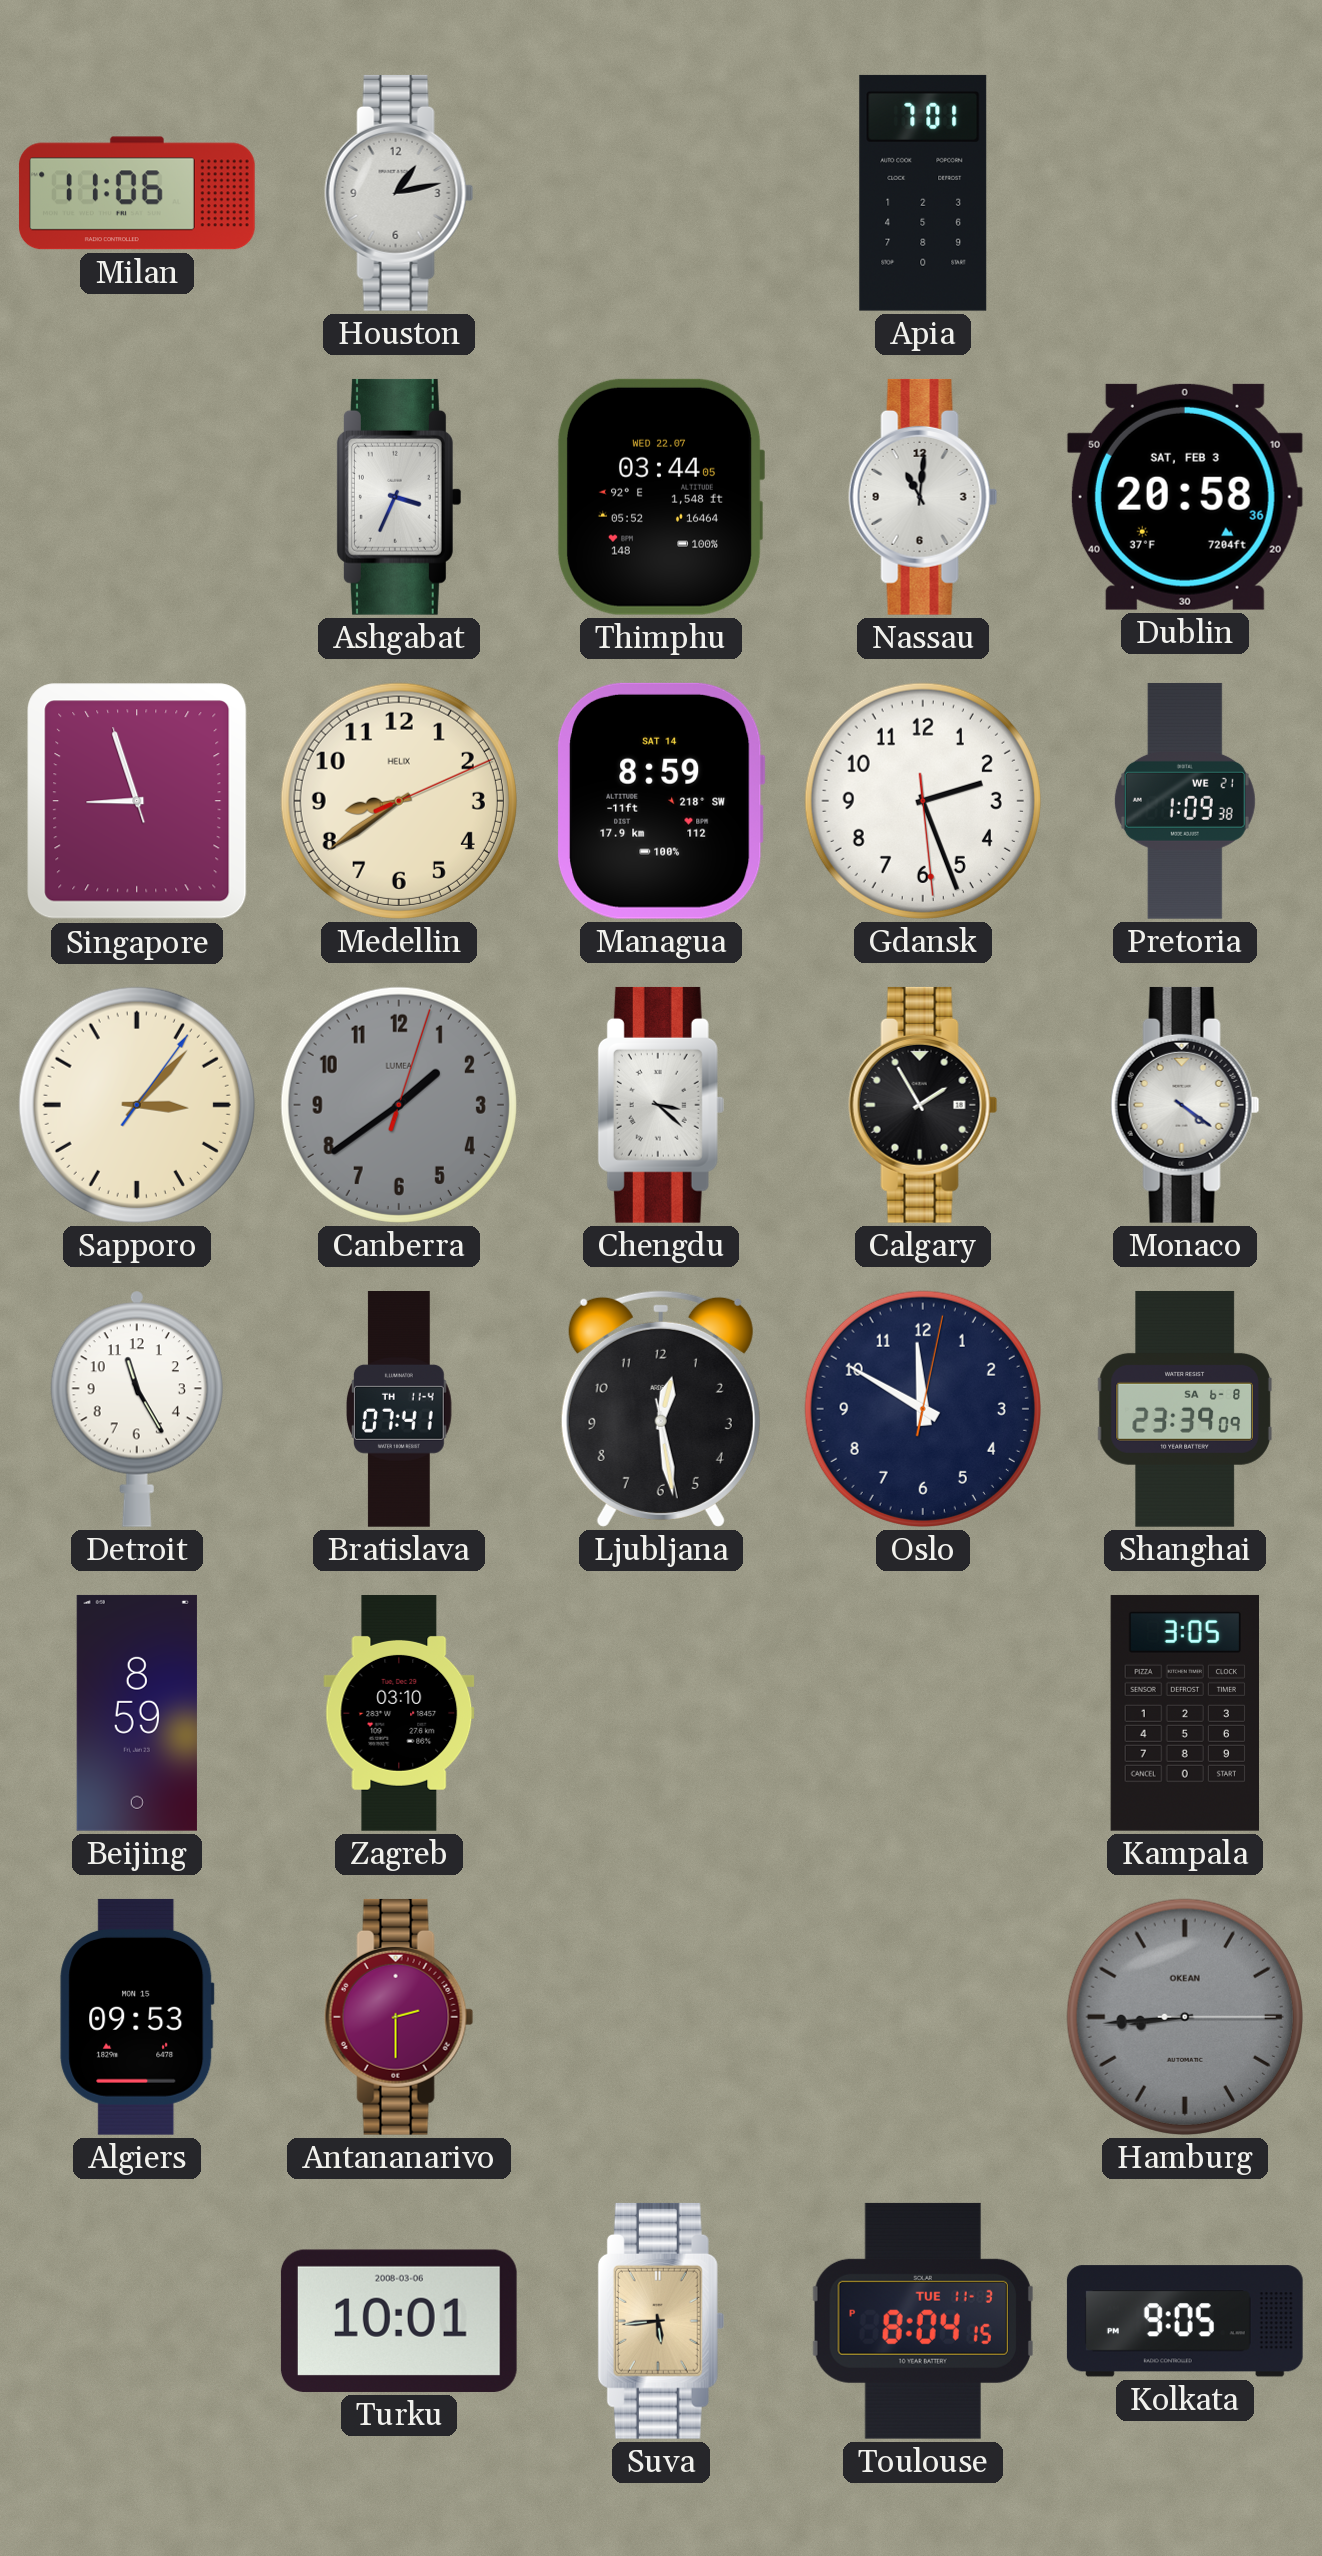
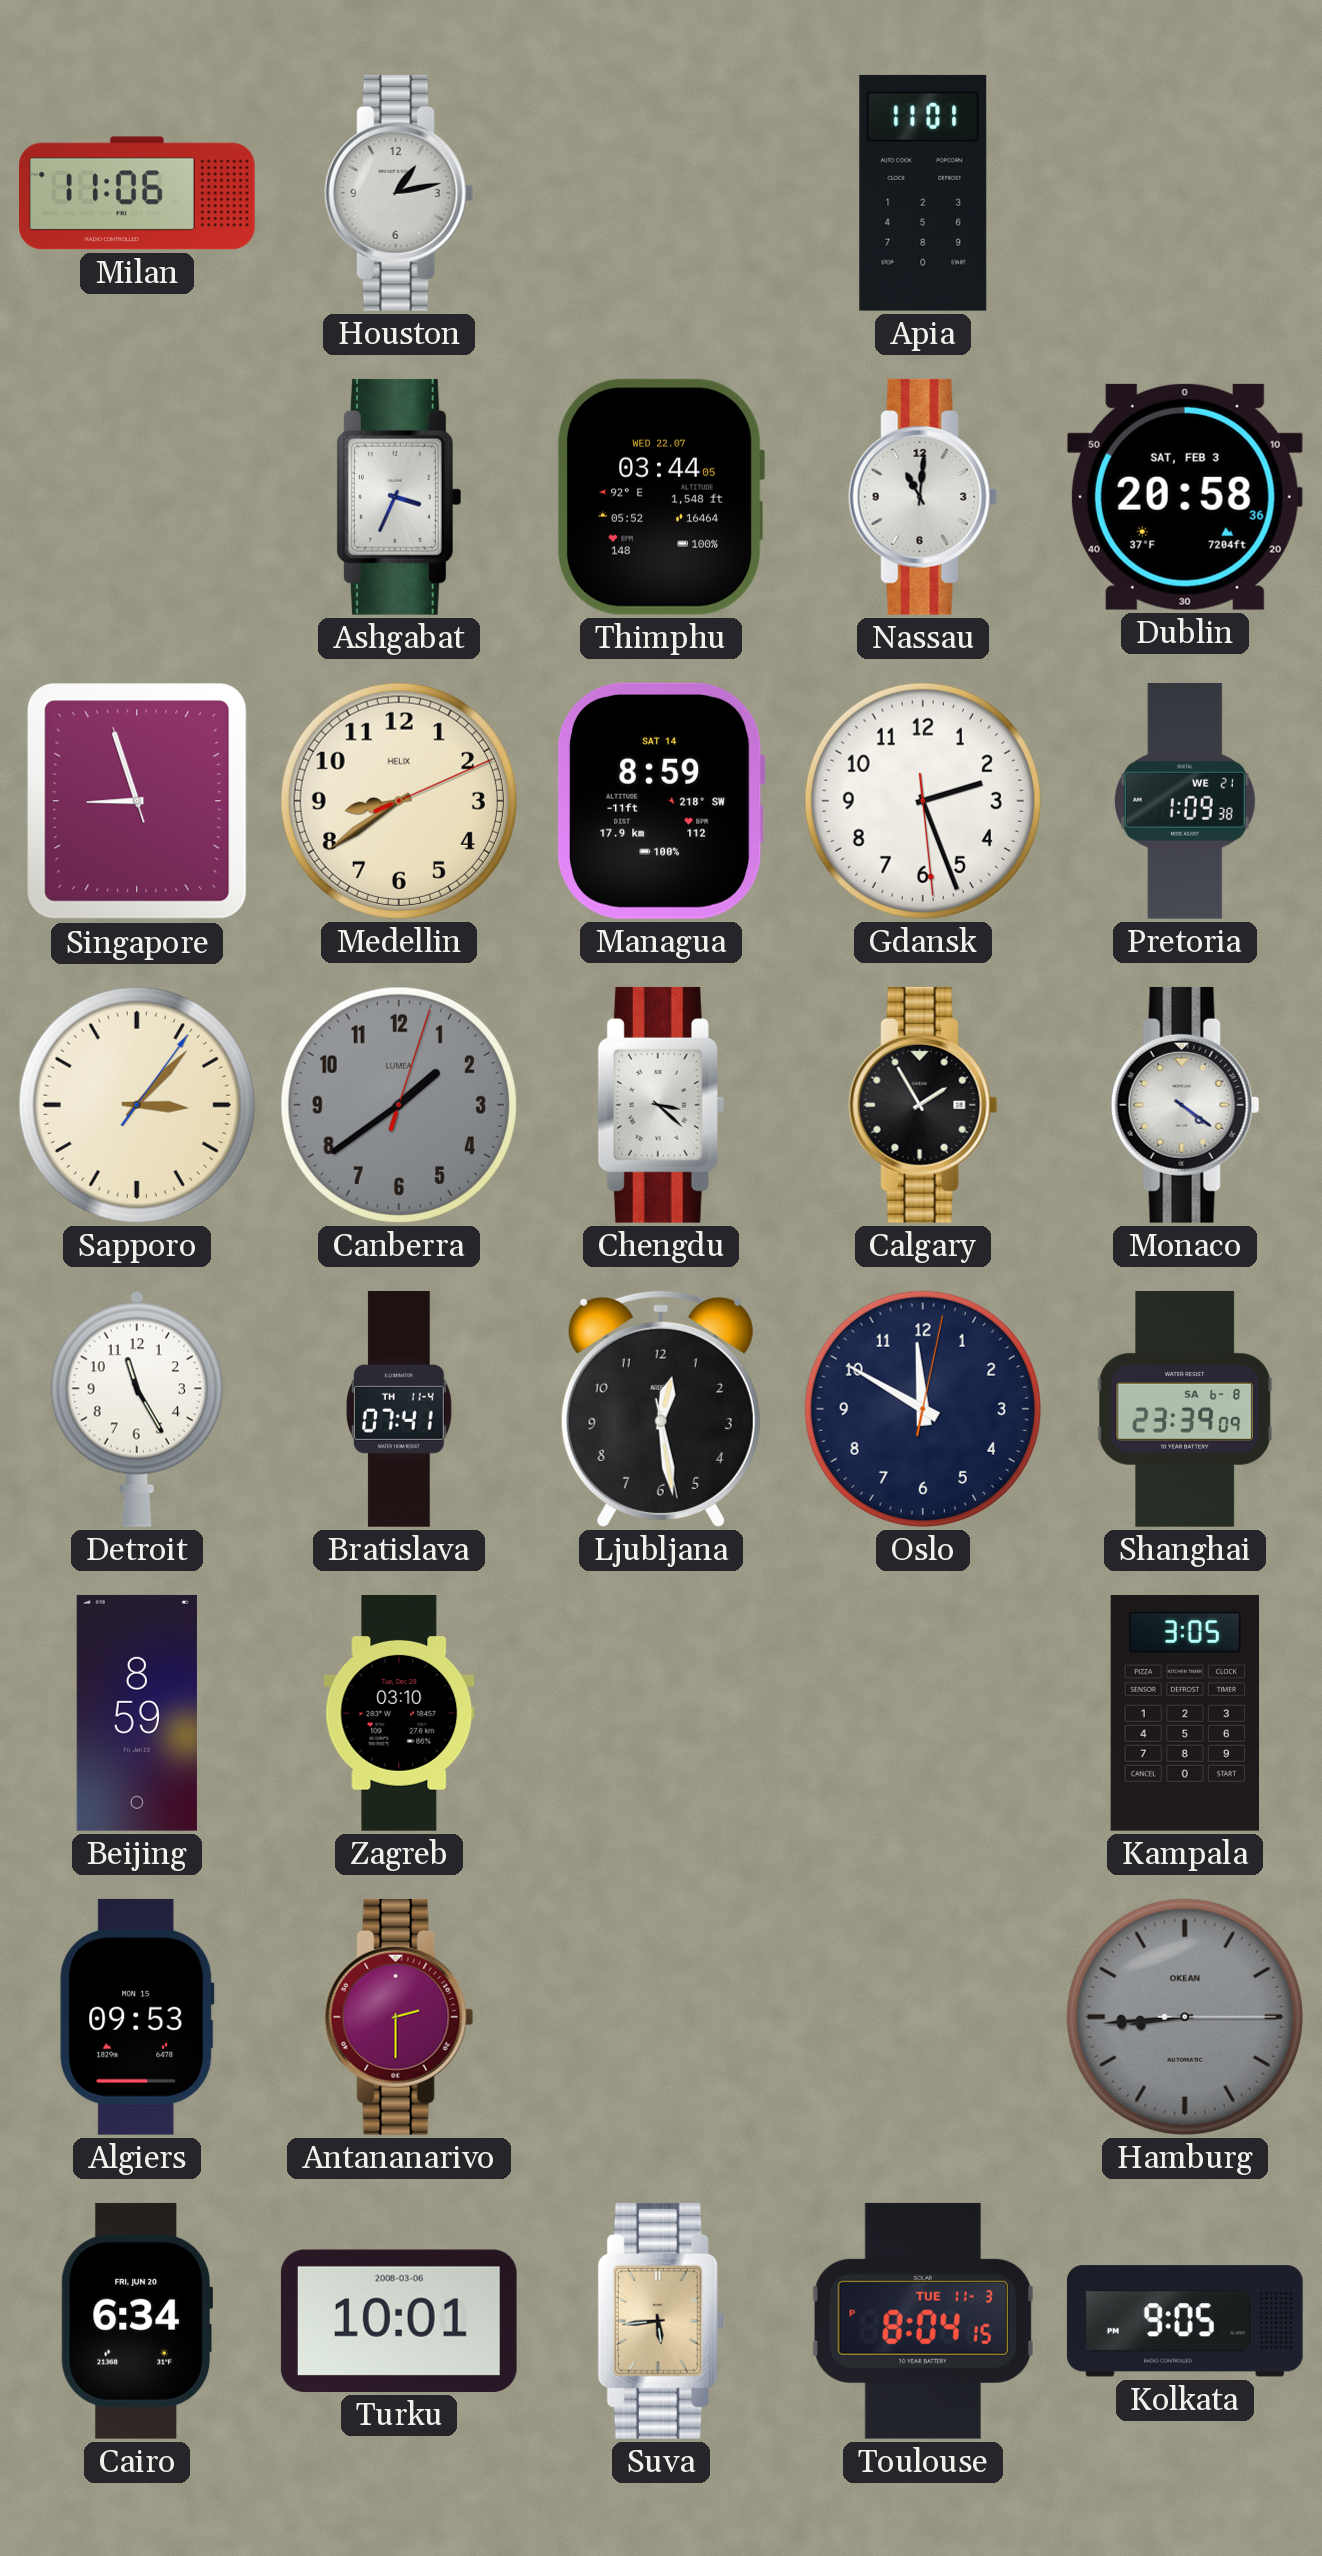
Apia: 7:01 -> 11:01
Cairo: none -> 6:34
